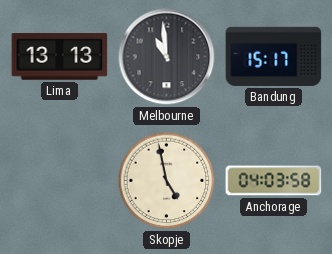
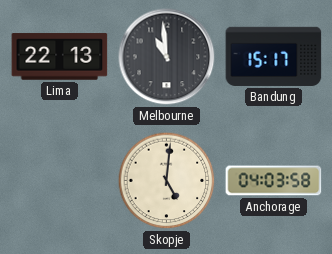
Lima: 13:13 -> 22:13
Skopje: 4:58 -> 5:01
